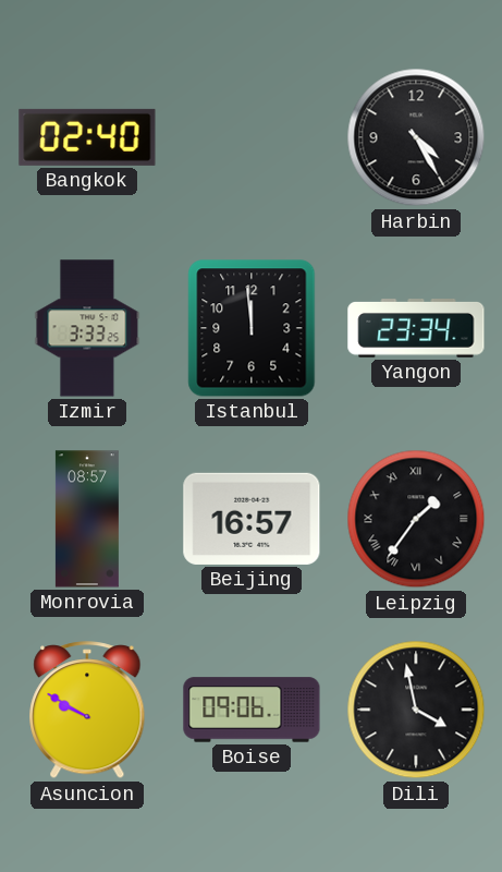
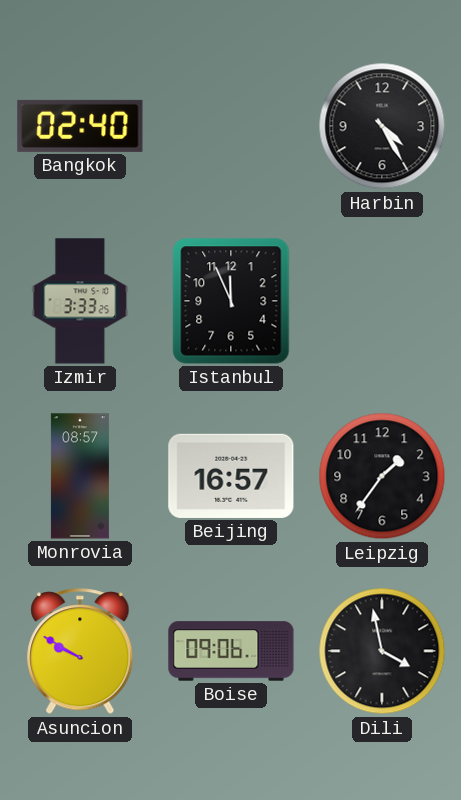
Istanbul: 11:59 -> 11:56
Yangon: 23:34 -> none
Leipzig numerals: Roman -> Arabic
